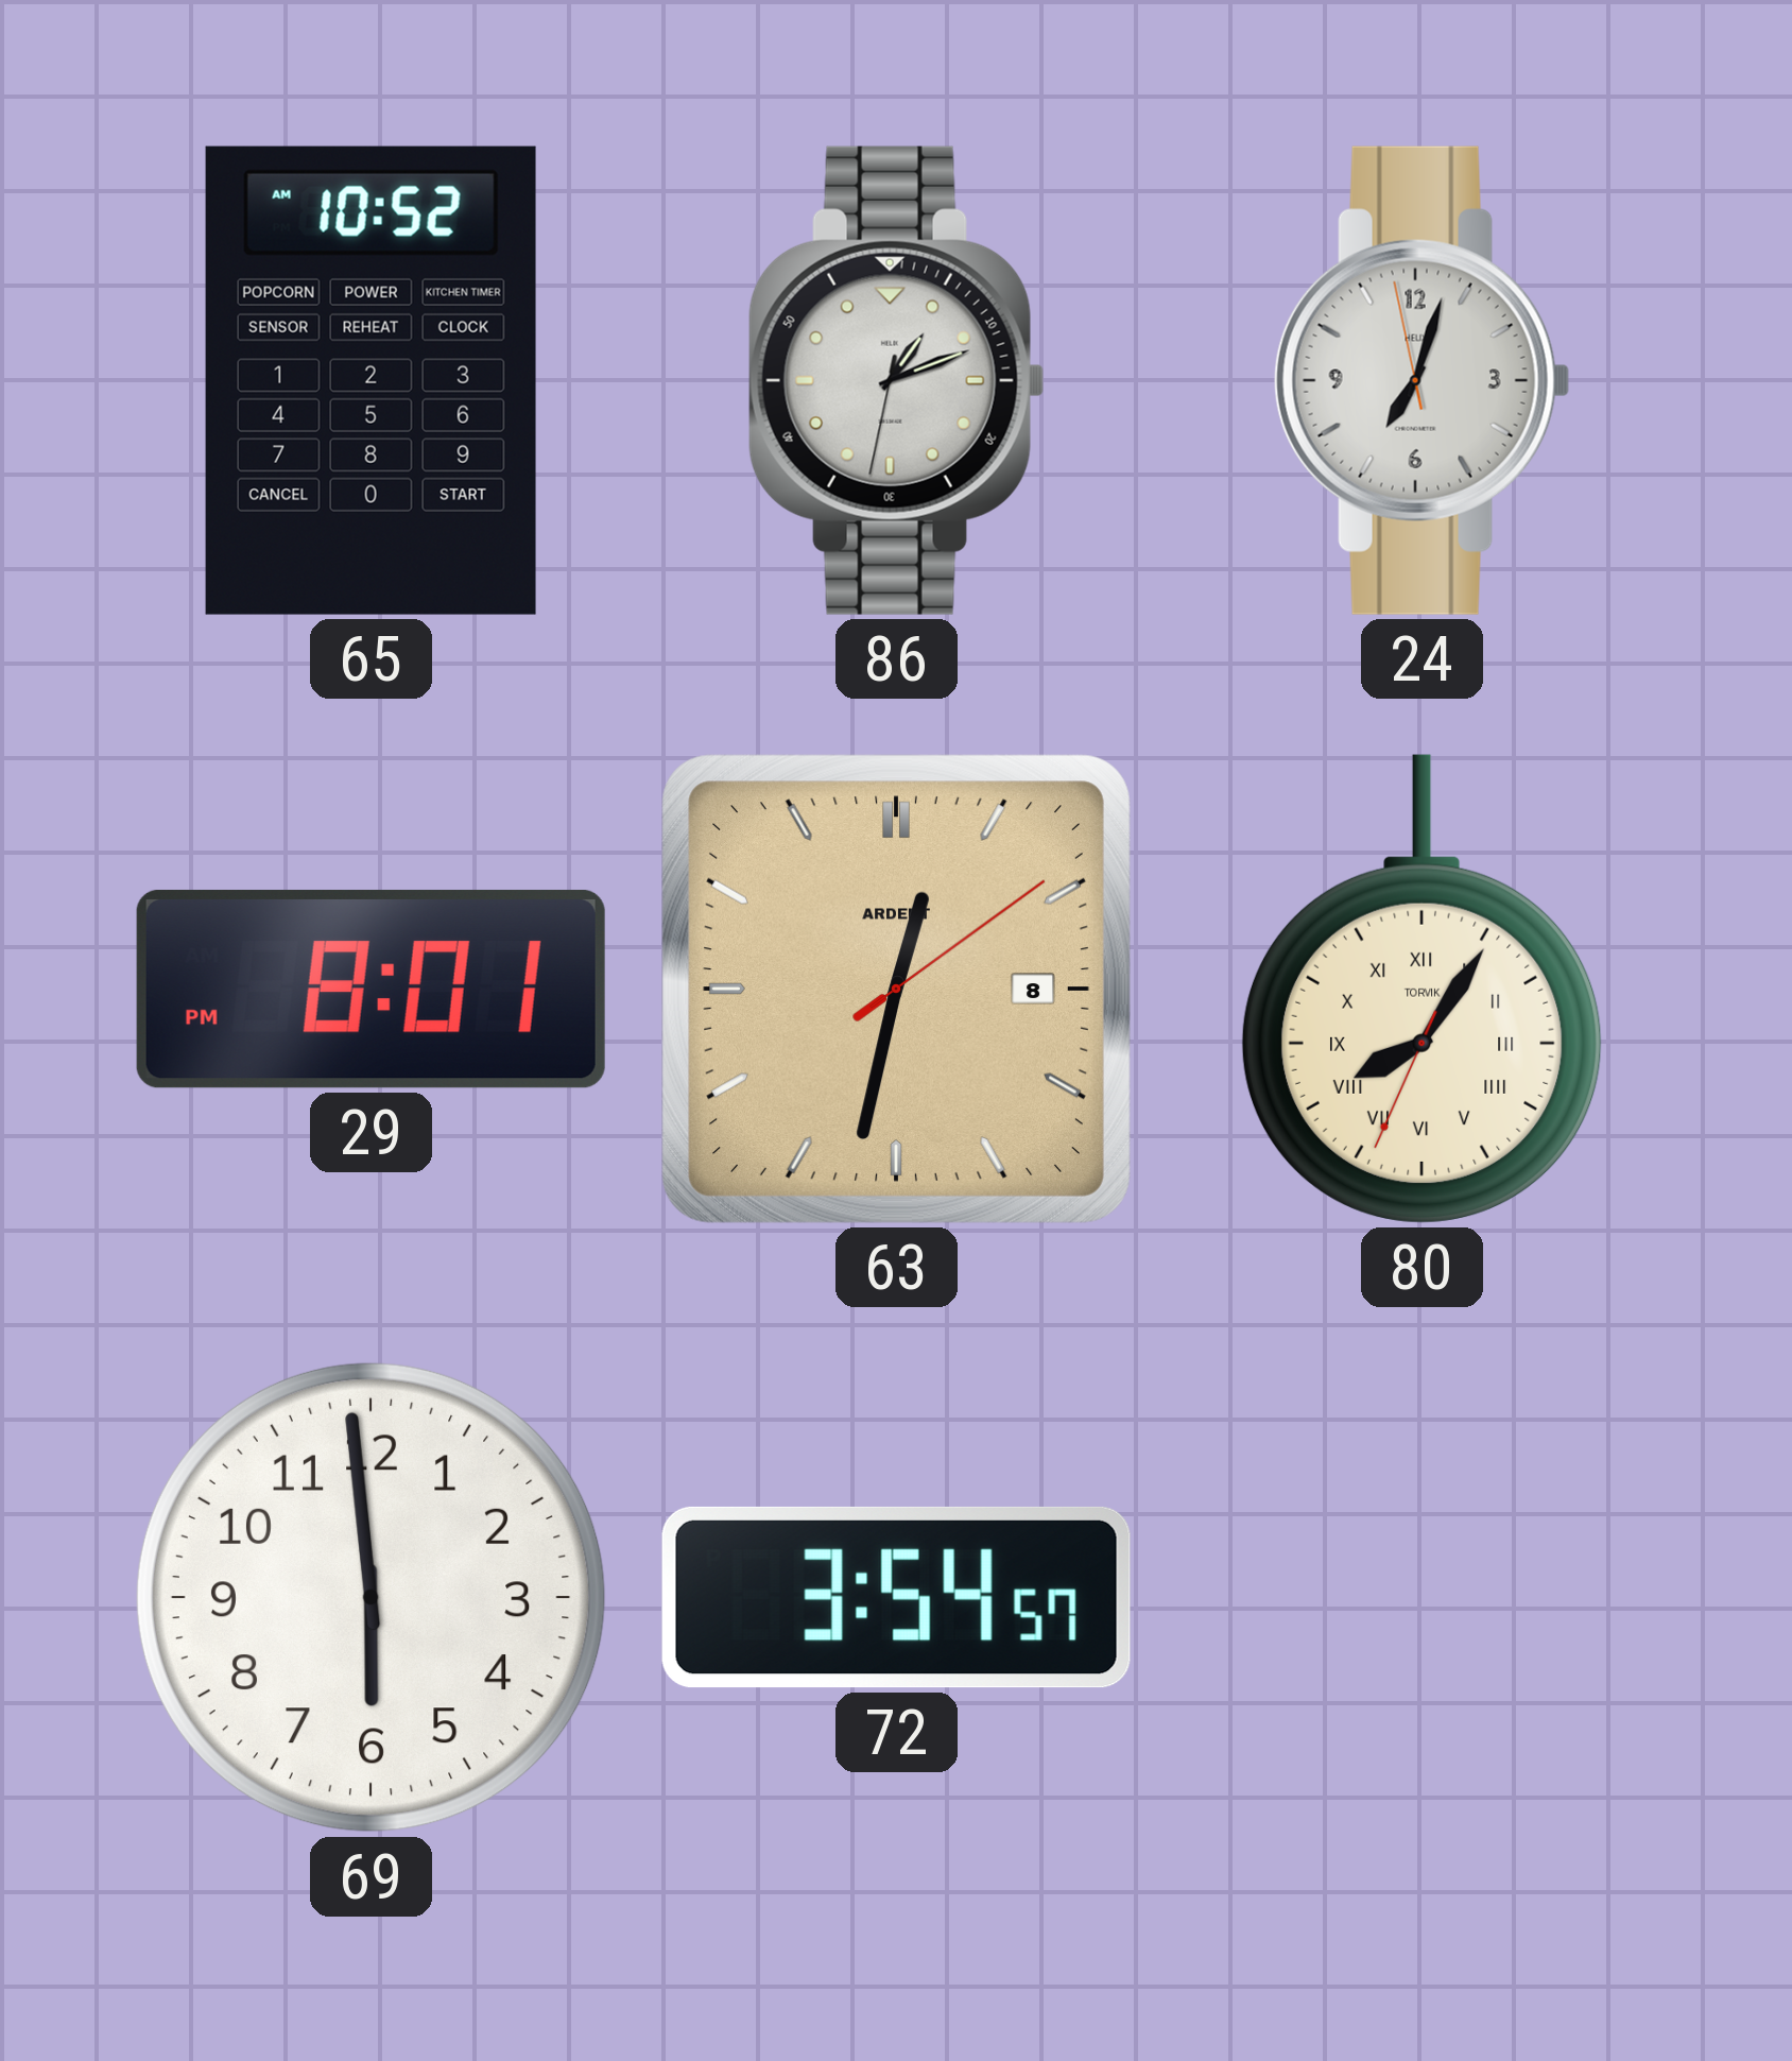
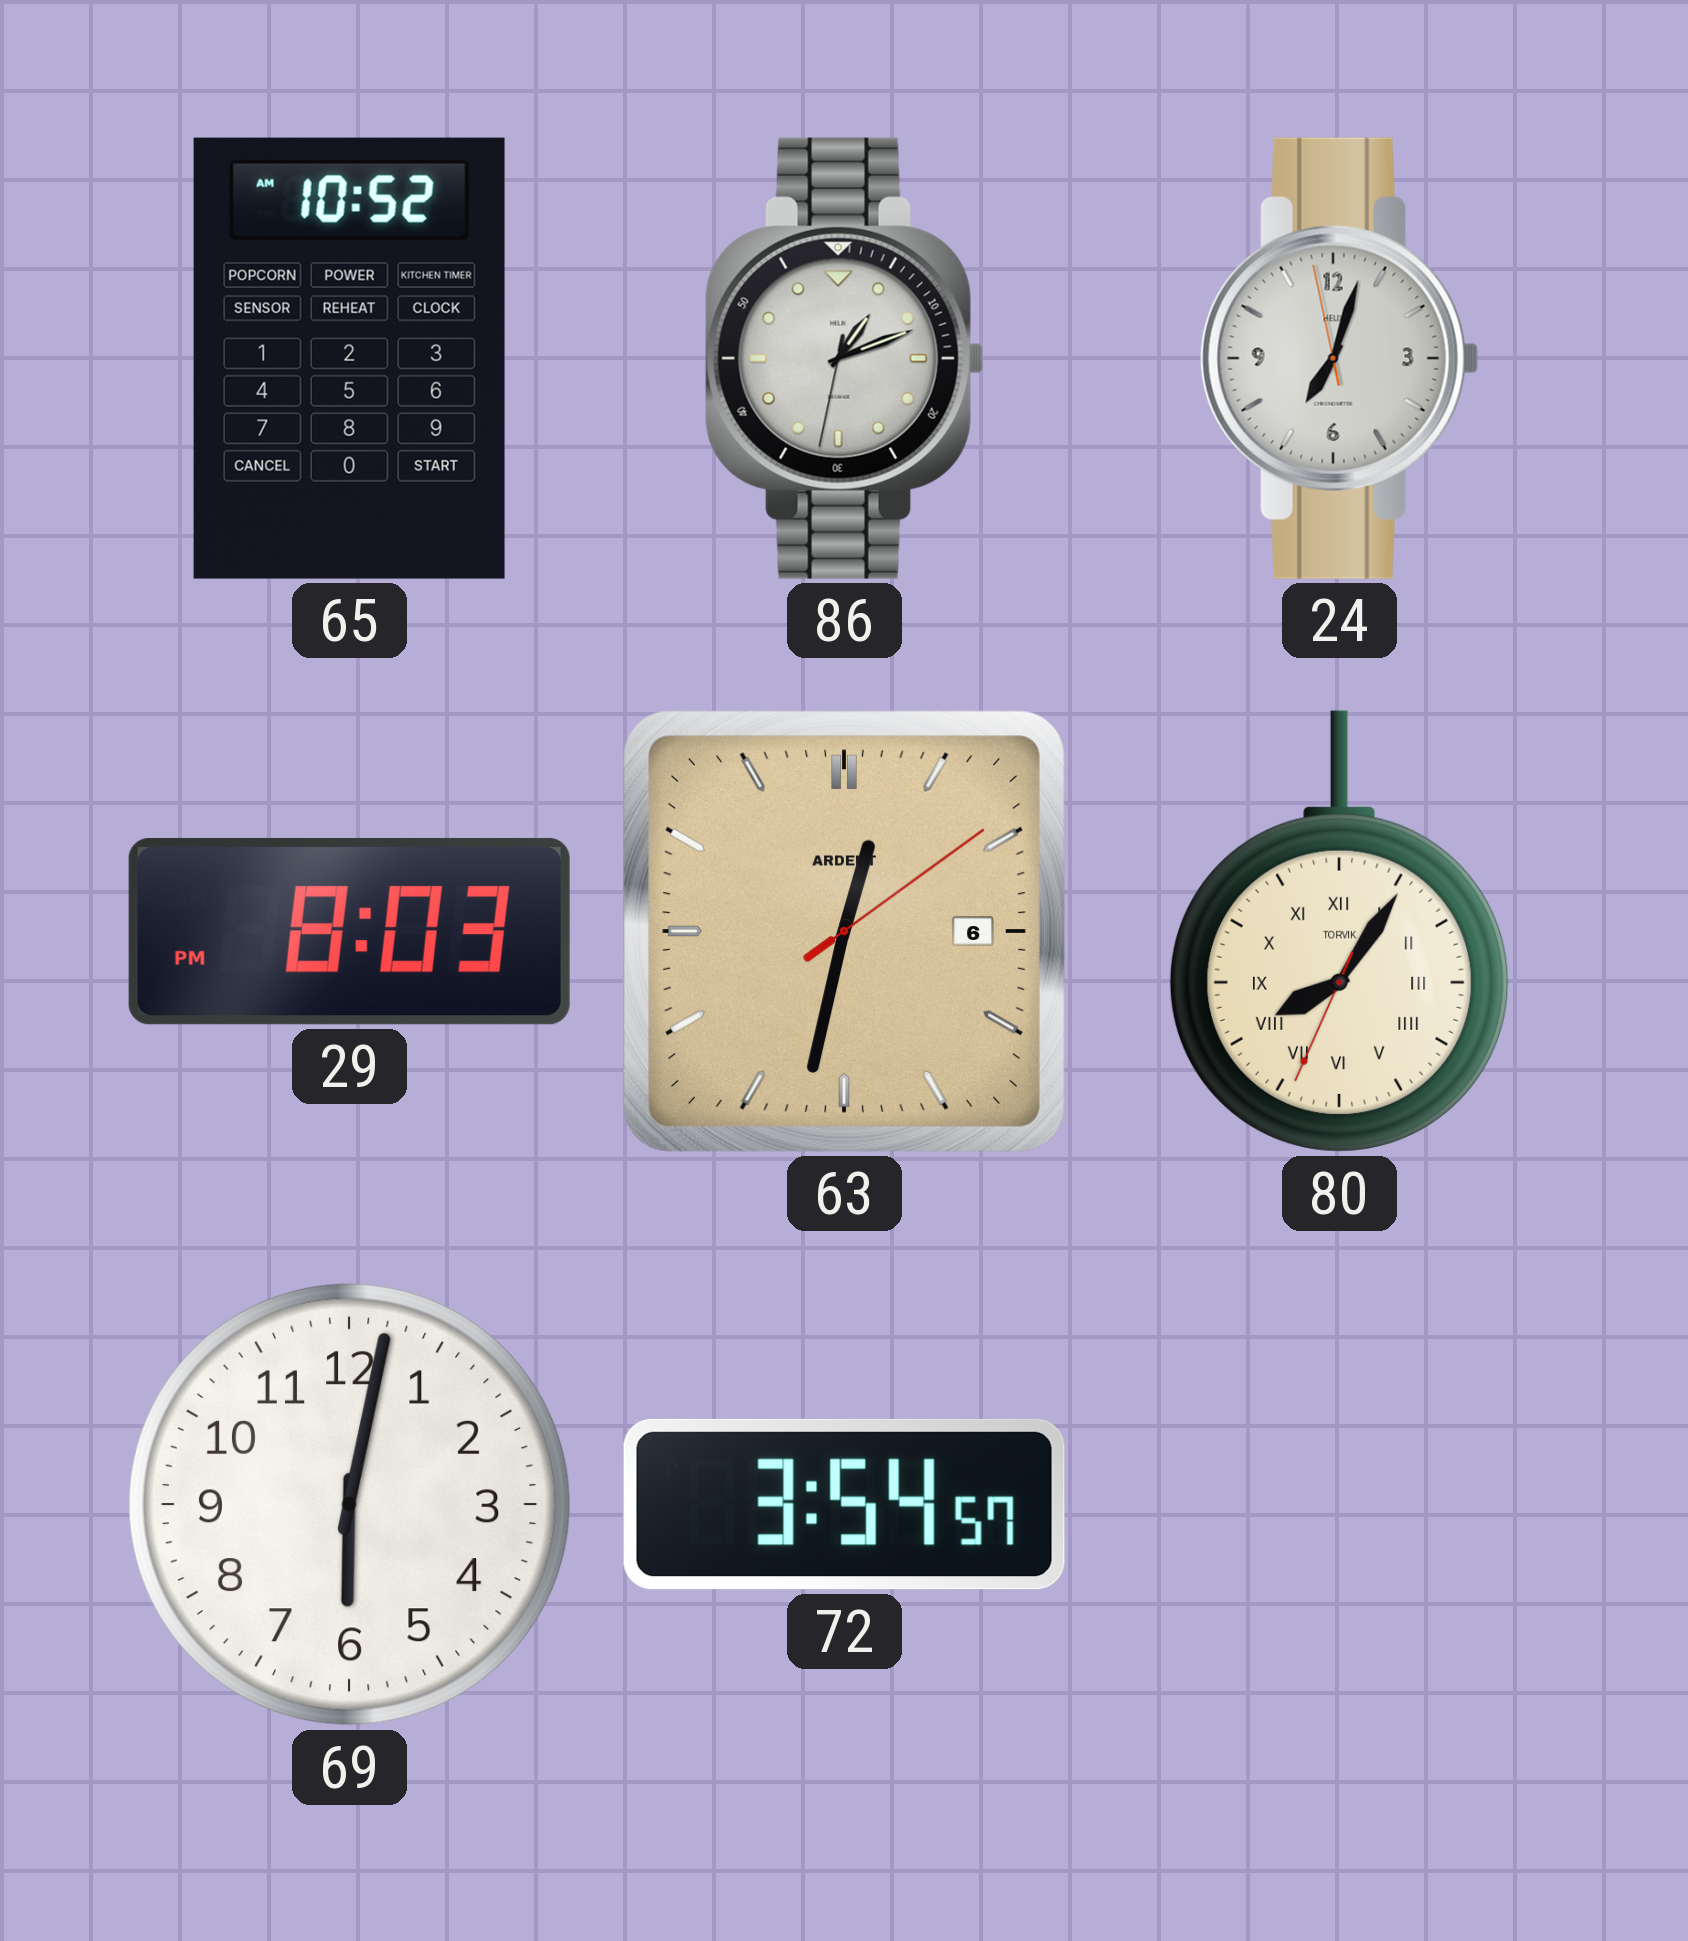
29: 8:01 -> 8:03
63 date: 8 -> 6
69: 5:59 -> 6:02
